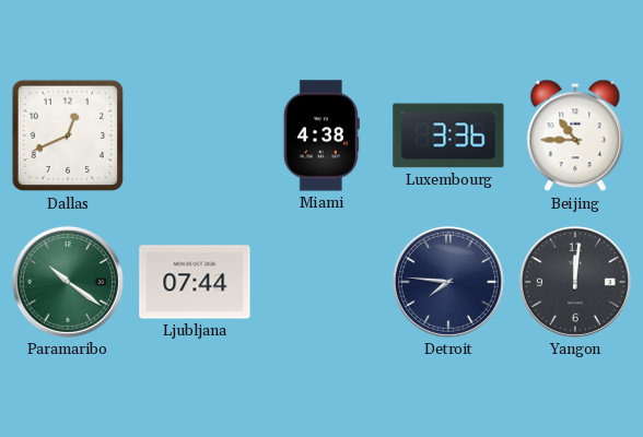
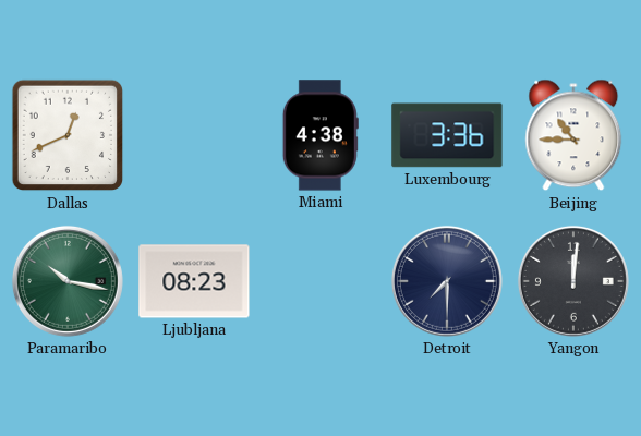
Paramaribo: 10:21 -> 10:17
Ljubljana: 07:44 -> 08:23
Detroit: 7:46 -> 7:30
